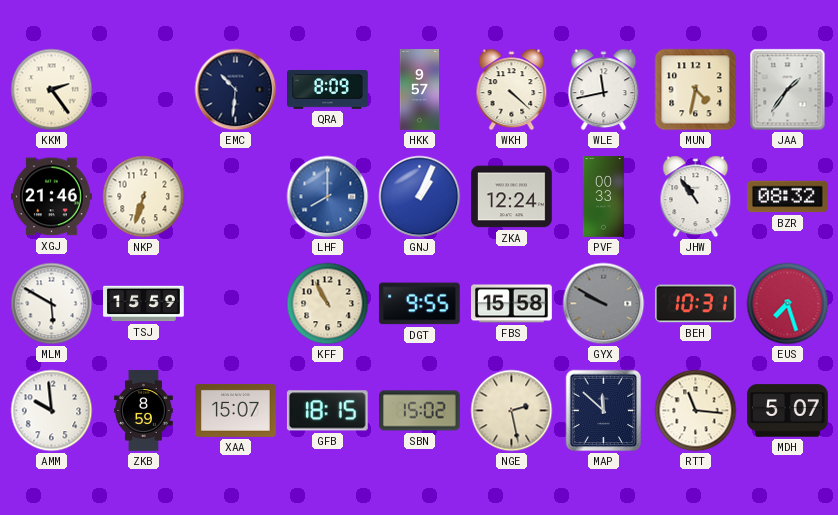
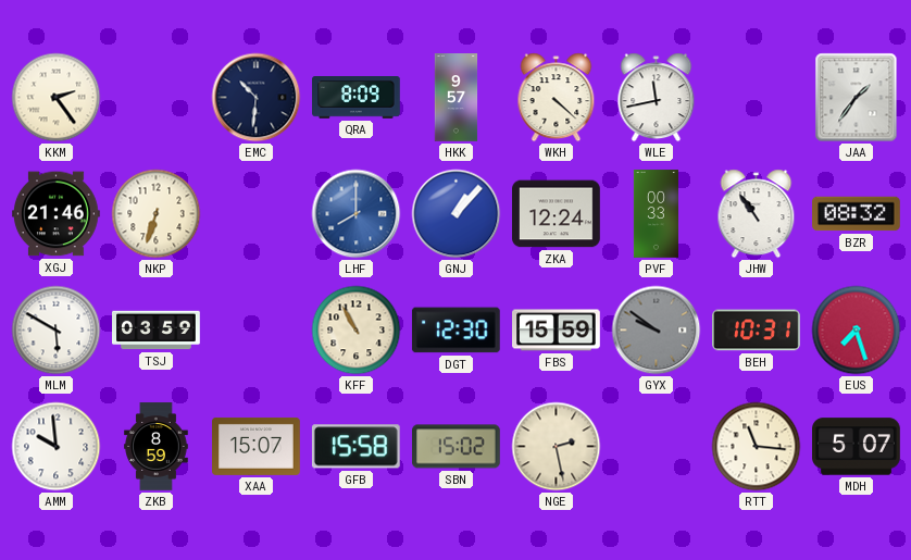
MUN: 4:32 -> none
GNJ: 1:04 -> 1:07
TSJ: 15:59 -> 03:59
DGT: 9:55 -> 12:30
FBS: 15:58 -> 15:59
GYX: 9:50 -> 9:51
GFB: 18:15 -> 15:58
MAP: 11:52 -> none
